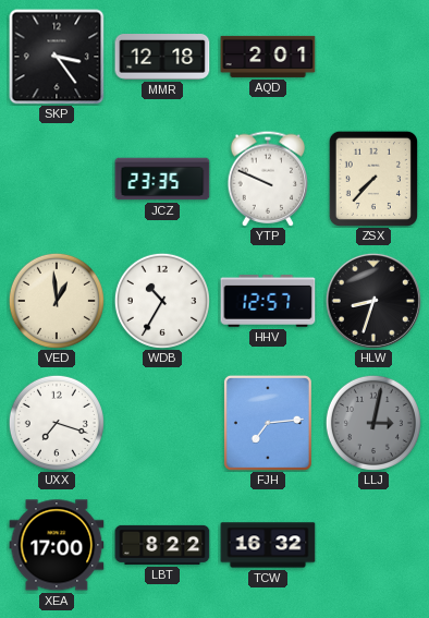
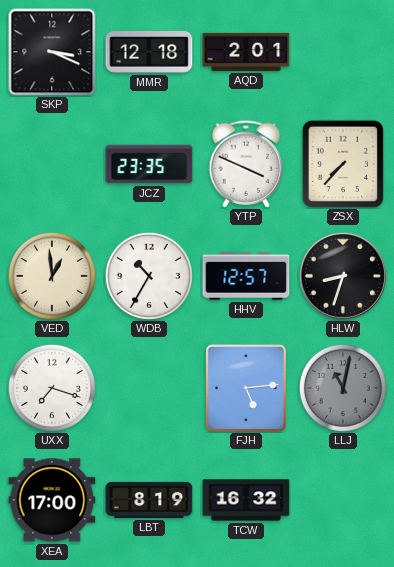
SKP: 3:24 -> 3:19
YTP: 9:49 -> 3:49
FJH: 7:14 -> 5:14
LLJ: 3:02 -> 11:02
LBT: 8:22 -> 8:19
